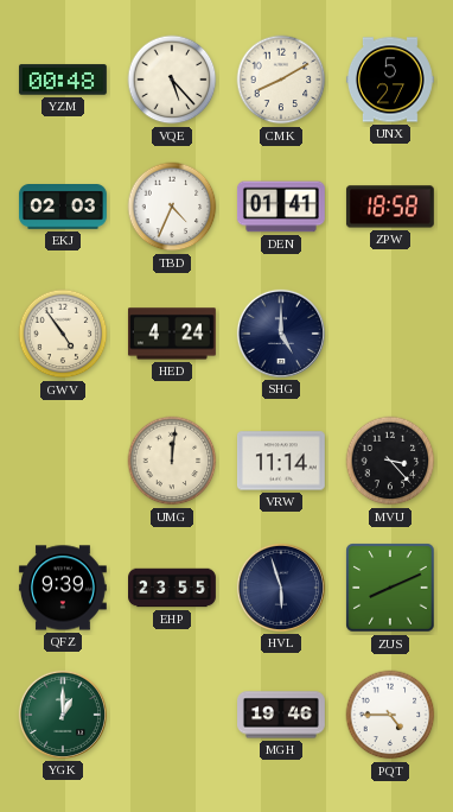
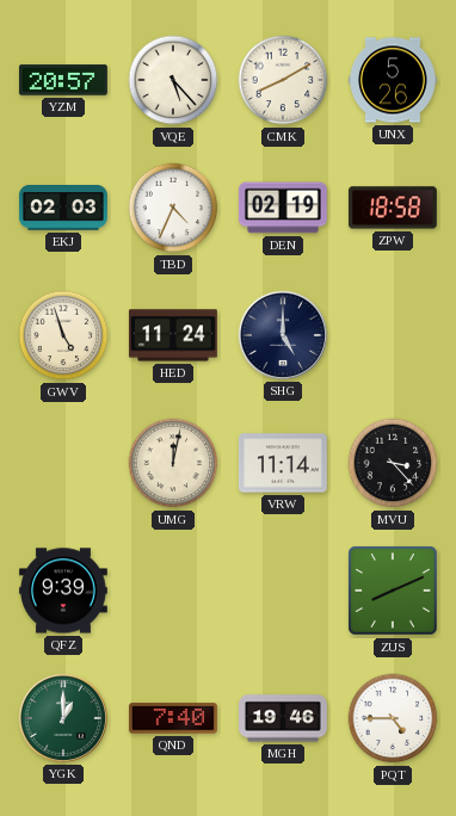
YZM: 00:48 -> 20:57
UNX: 5:27 -> 5:26
DEN: 01:41 -> 02:19
GWV: 4:54 -> 4:57
HED: 4:24 -> 11:24
UMG: 12:01 -> 12:02
EHP: 23:55 -> none
HVL: 5:57 -> none
QND: none -> 7:40
